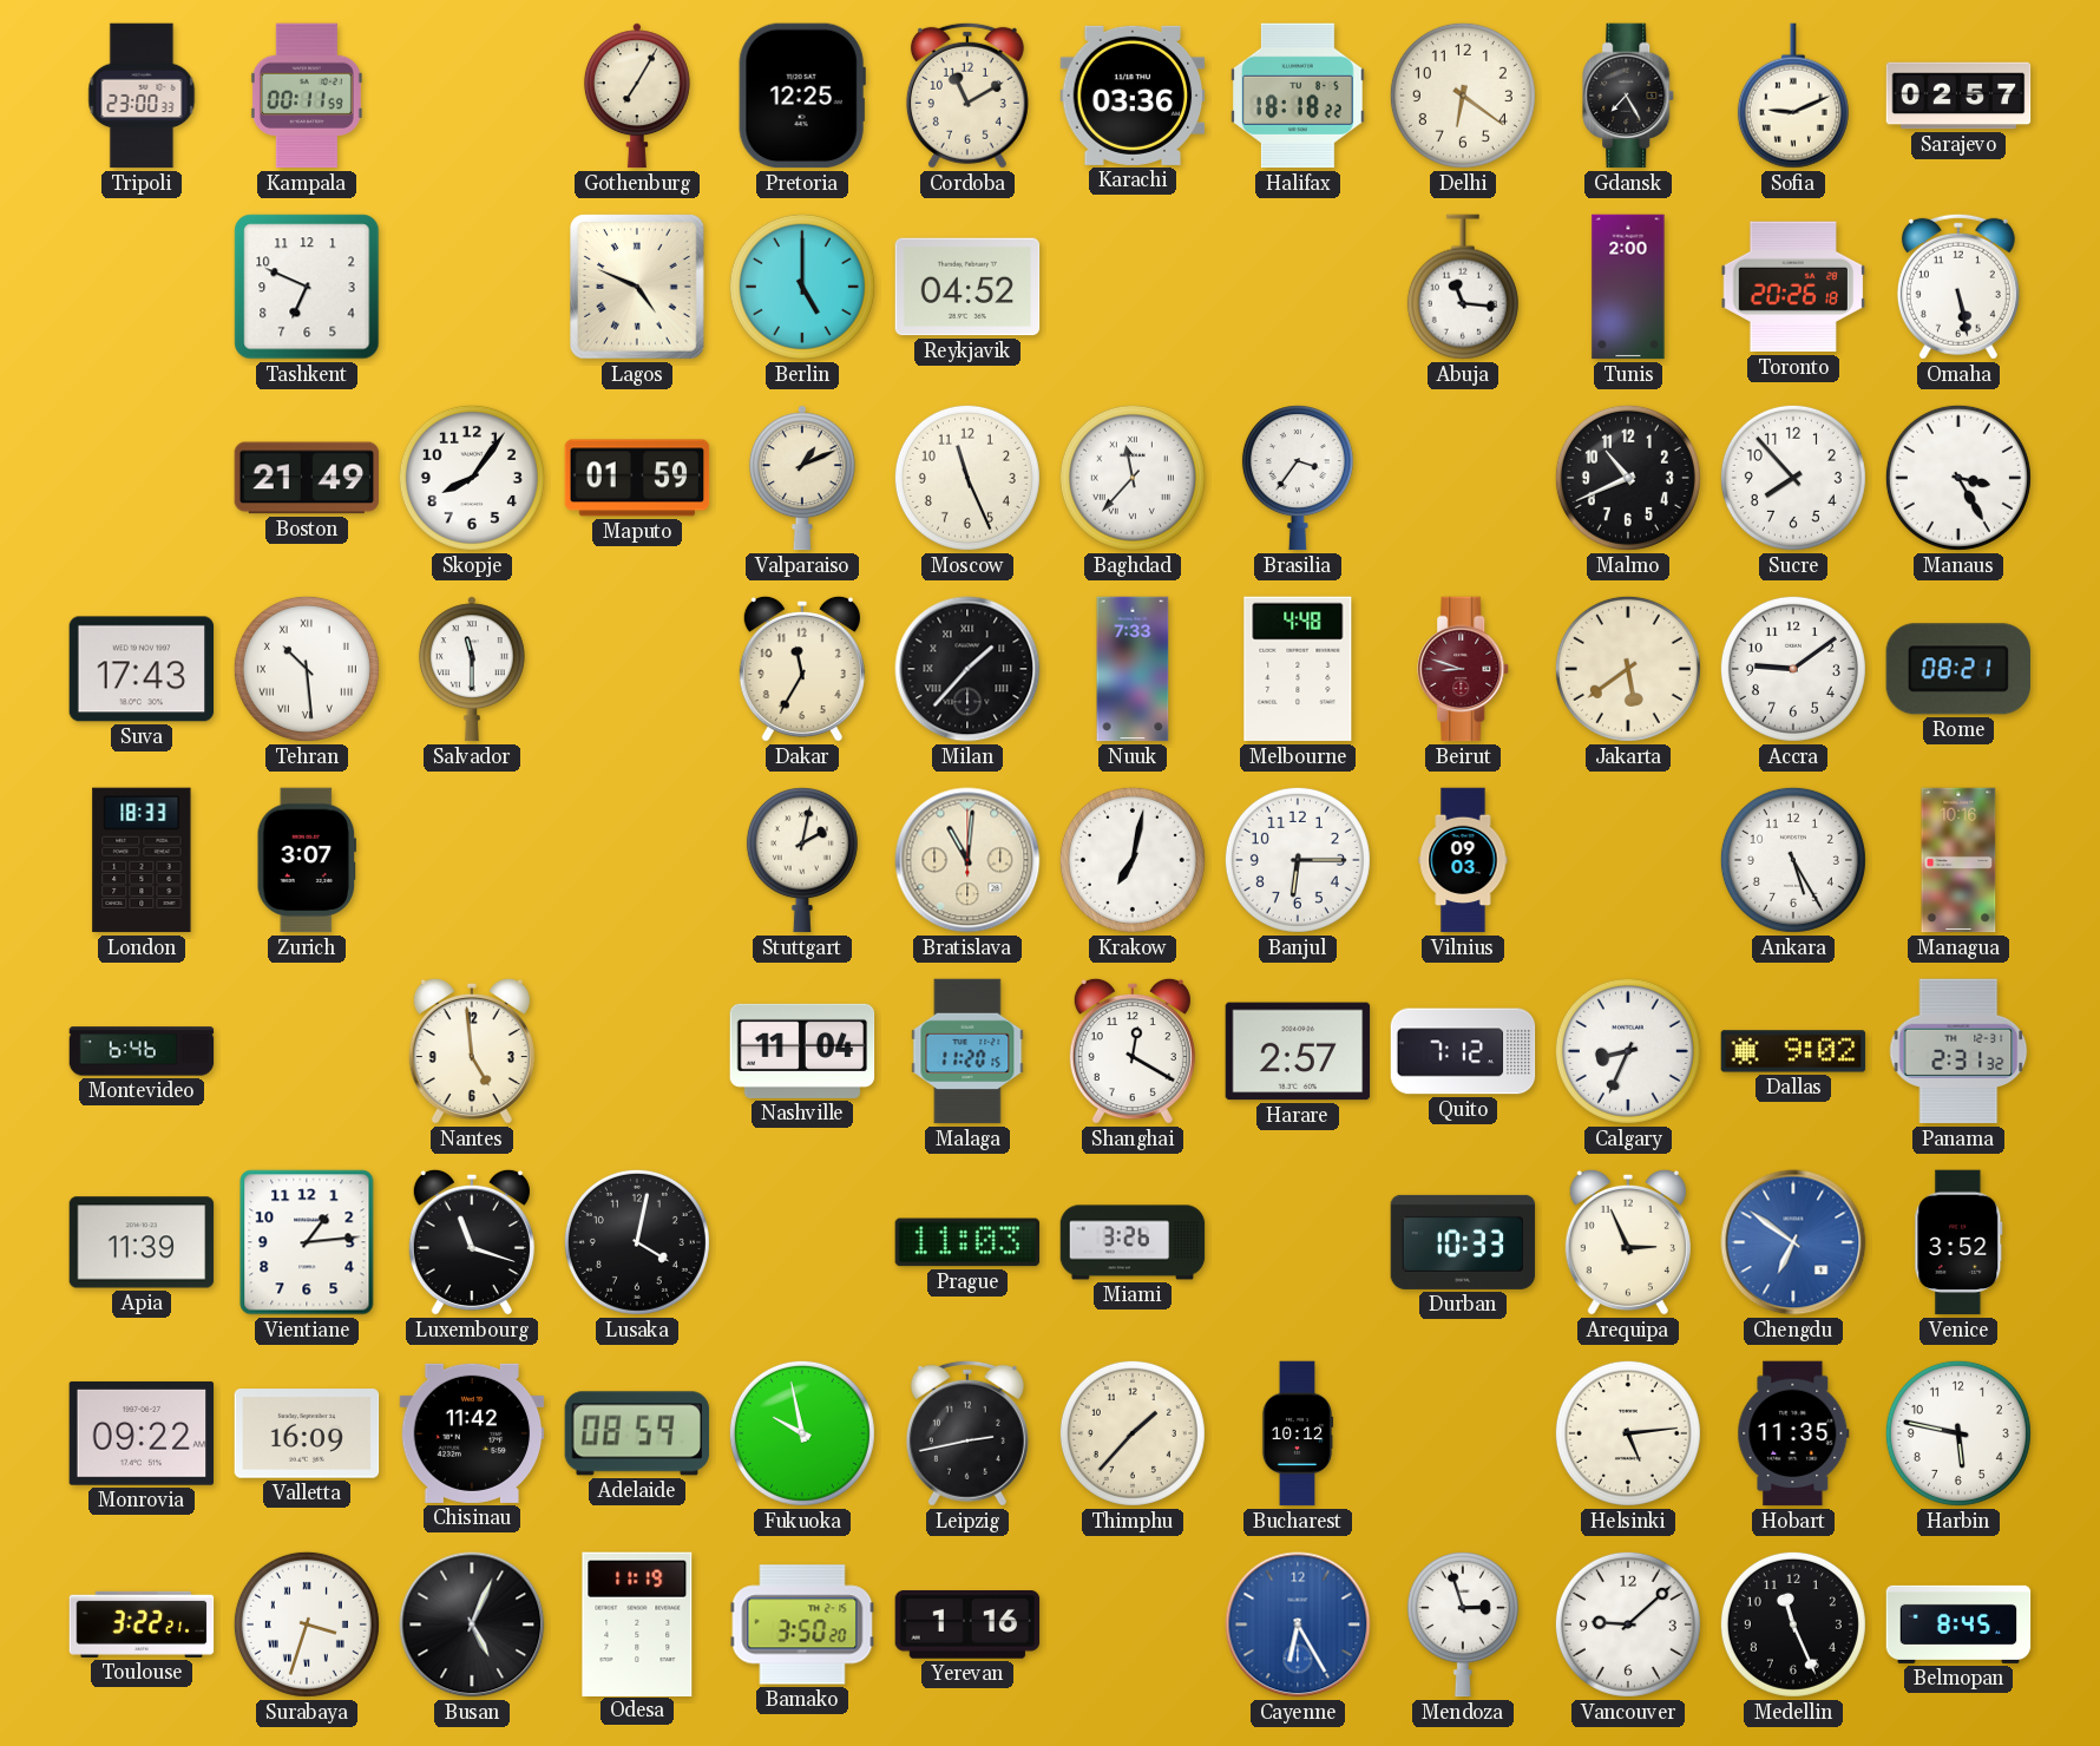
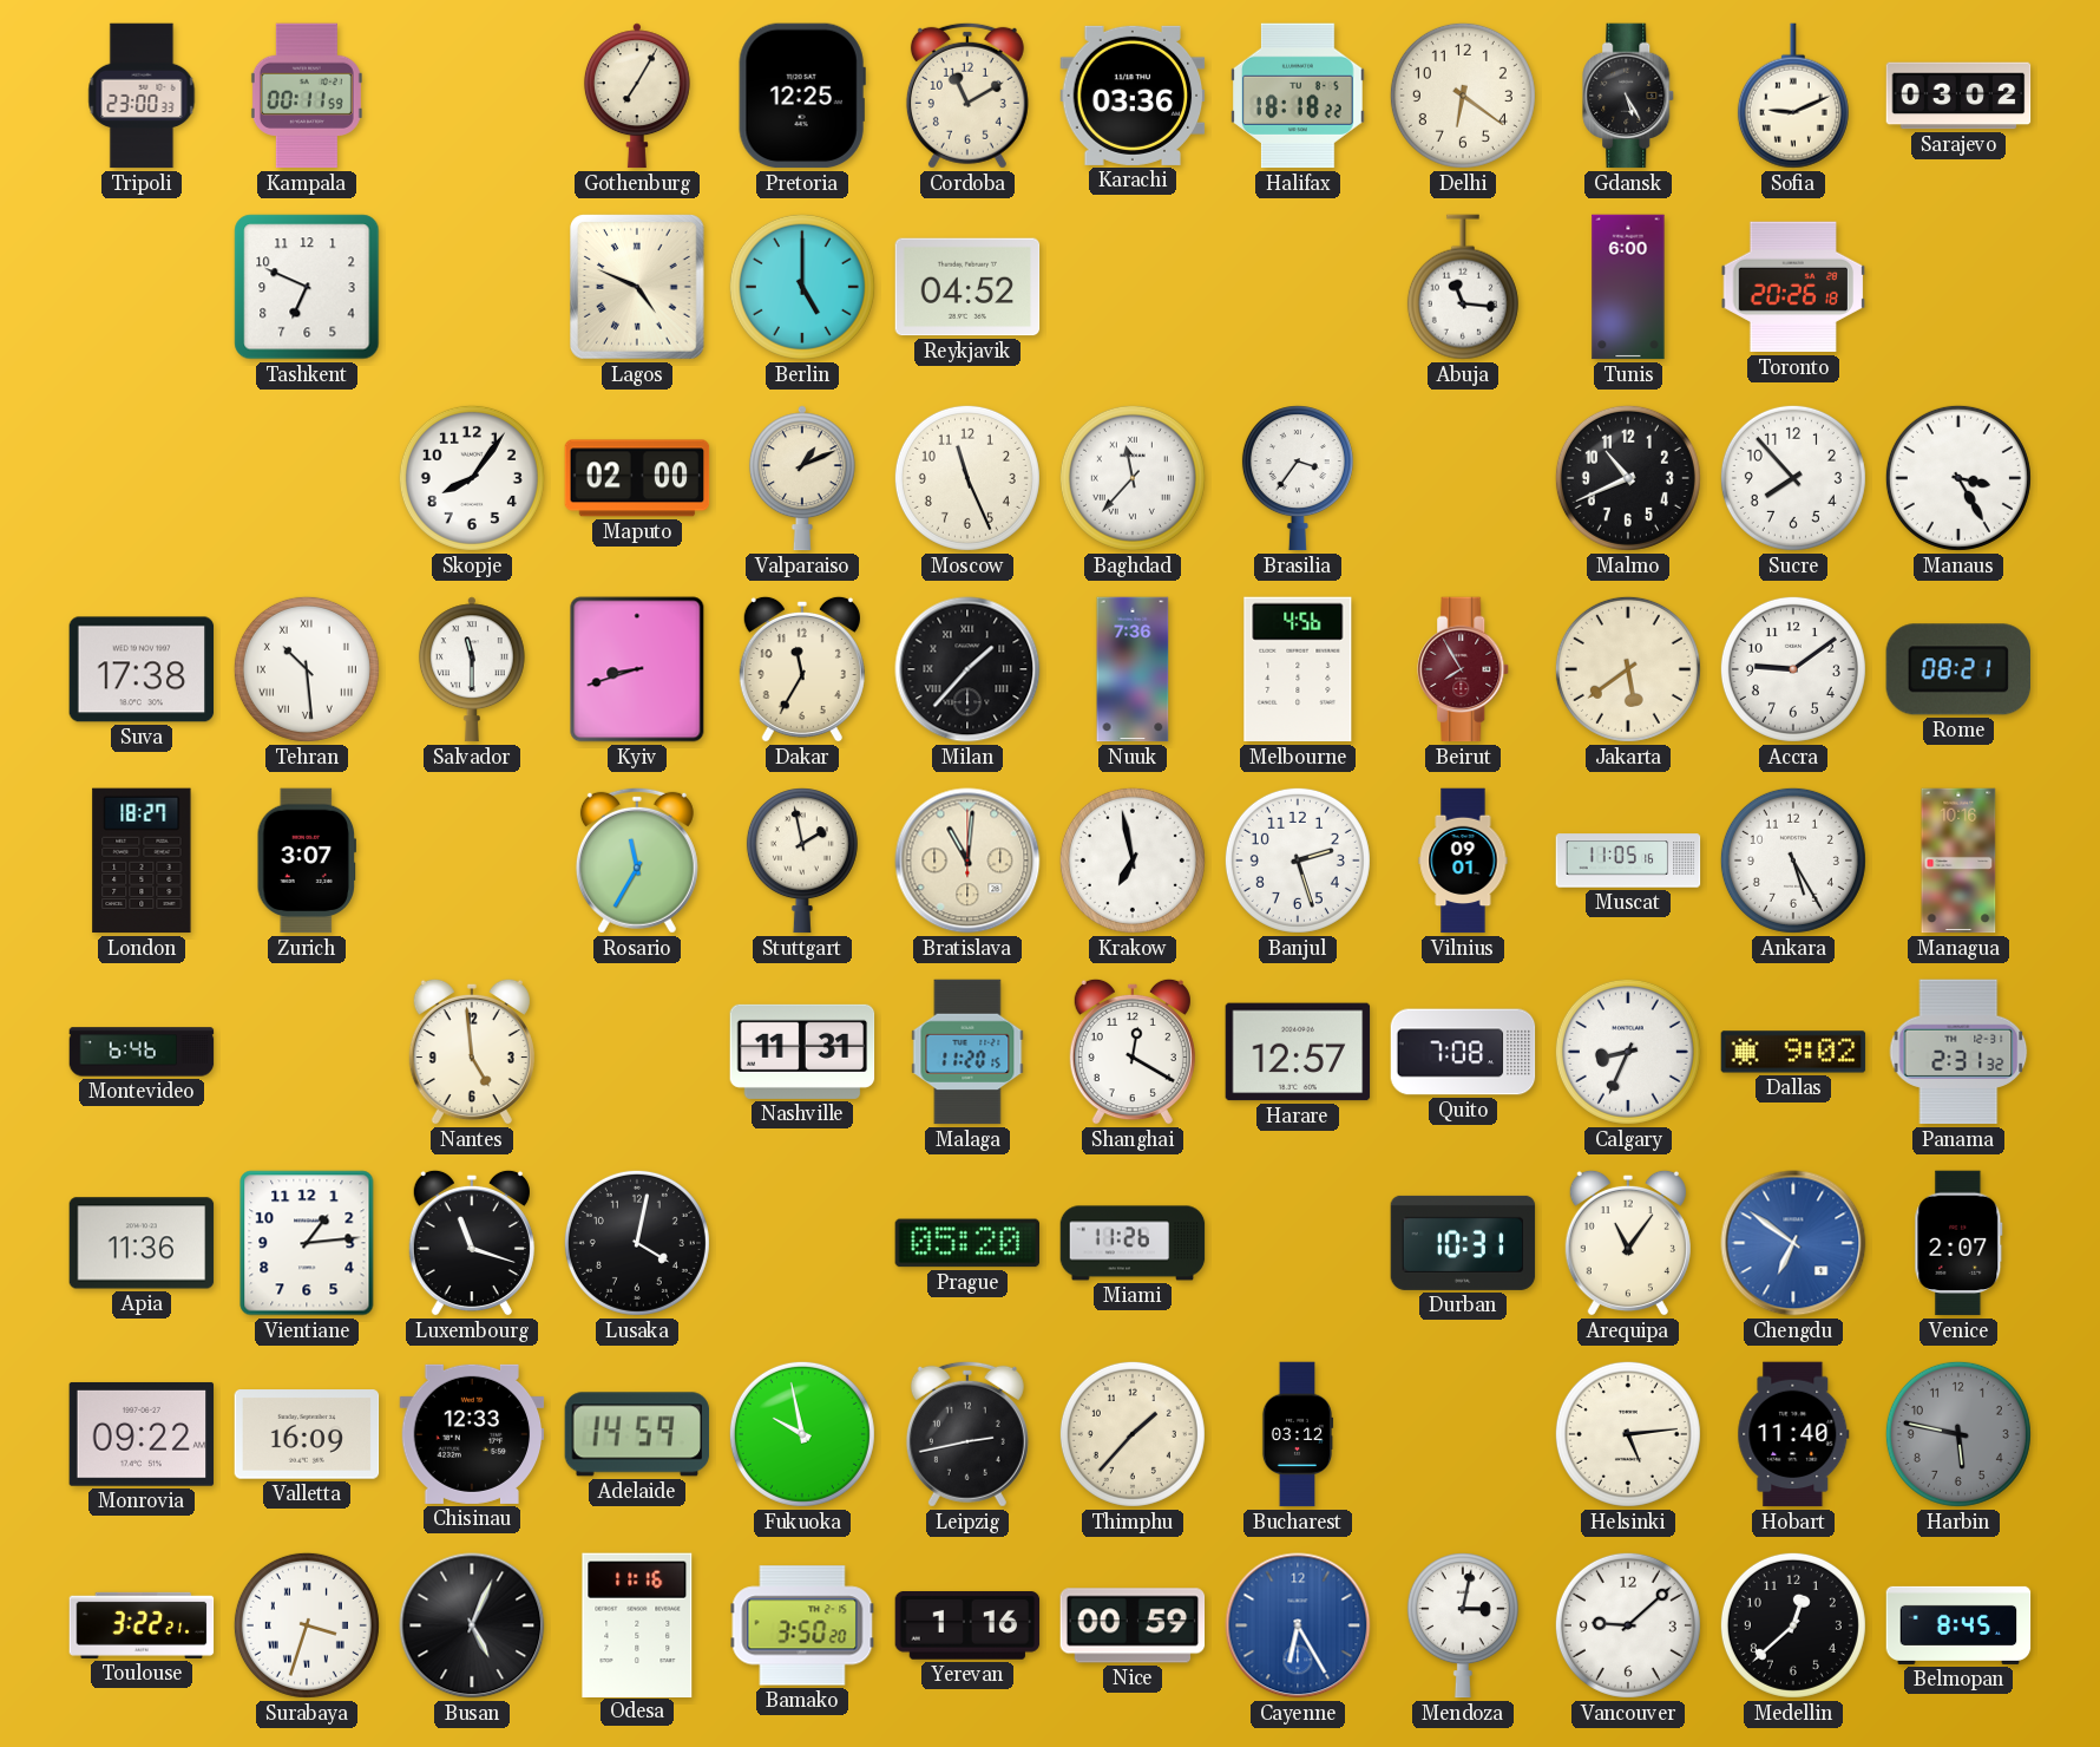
Gdansk: 7:25 -> 5:25
Sarajevo: 02:57 -> 03:02
Tunis: 2:00 -> 6:00
Omaha: 5:28 -> none
Boston: 21:49 -> none
Maputo: 01:59 -> 02:00
Suva: 17:43 -> 17:38
Kyiv: none -> 8:42
Nuuk: 7:33 -> 7:36
Melbourne: 4:48 -> 4:56
Beirut: 8:48 -> 7:55
London: 18:33 -> 18:27
Rosario: none -> 11:35
Stuttgart: 2:02 -> 1:58
Krakow: 7:02 -> 6:58
Banjul: 6:15 -> 2:27
Vilnius: 09:03 -> 09:01
Muscat: none -> 11:05
Nashville: 11:04 -> 11:31
Harare: 2:57 -> 12:57
Quito: 7:12 -> 7:08
Apia: 11:39 -> 11:36
Prague: 11:03 -> 05:20
Miami: 3:26 -> 11:26
Durban: 10:33 -> 10:31
Arequipa: 2:56 -> 11:06
Venice: 3:52 -> 2:07
Chisinau: 11:42 -> 12:33
Adelaide: 08:59 -> 14:59
Bucharest: 10:12 -> 03:12
Hobart: 11:35 -> 11:40
Harbin dial: white -> grey
Odesa: 11:19 -> 11:16
Nice: none -> 00:59
Mendoza: 2:57 -> 3:02
Medellin: 11:26 -> 12:38
